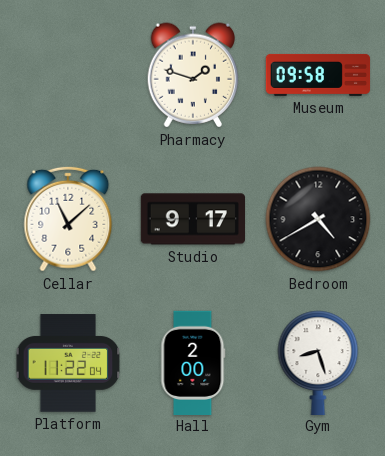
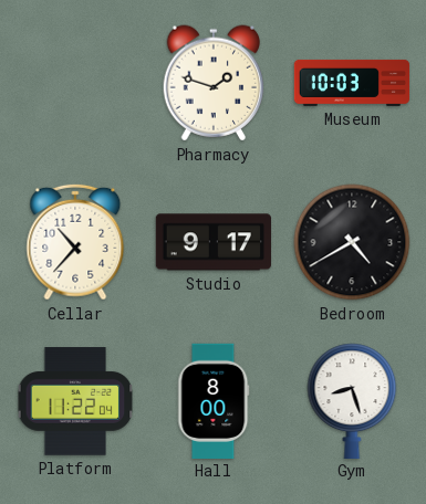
Museum: 09:58 -> 10:03
Cellar: 11:08 -> 10:37
Hall: 2:00 -> 8:00
